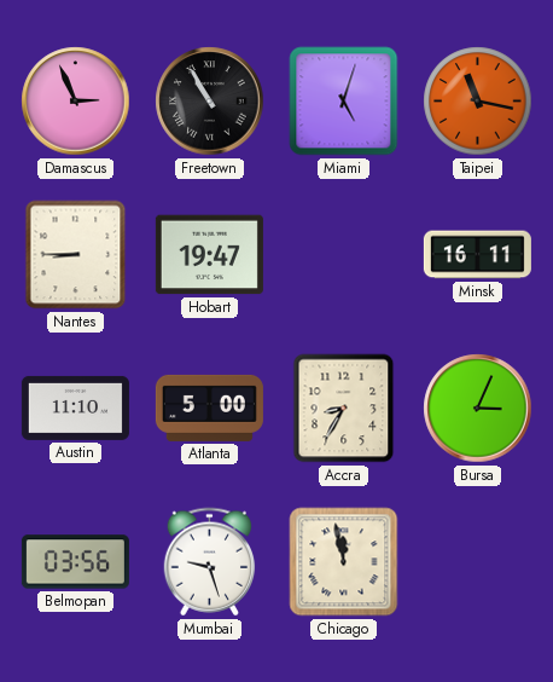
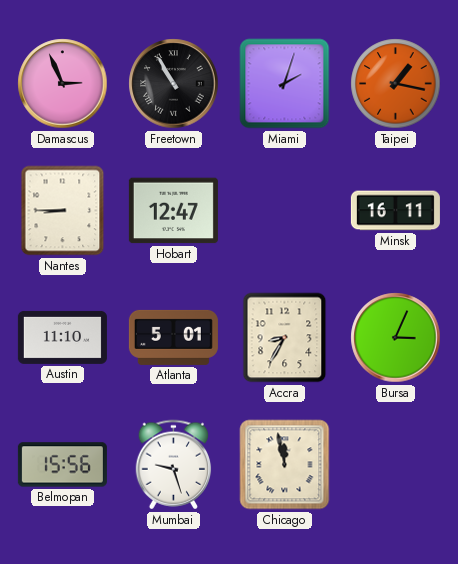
Miami: 5:03 -> 2:03
Taipei: 11:17 -> 1:17
Hobart: 19:47 -> 12:47
Atlanta: 5:00 -> 5:01
Belmopan: 03:56 -> 15:56
